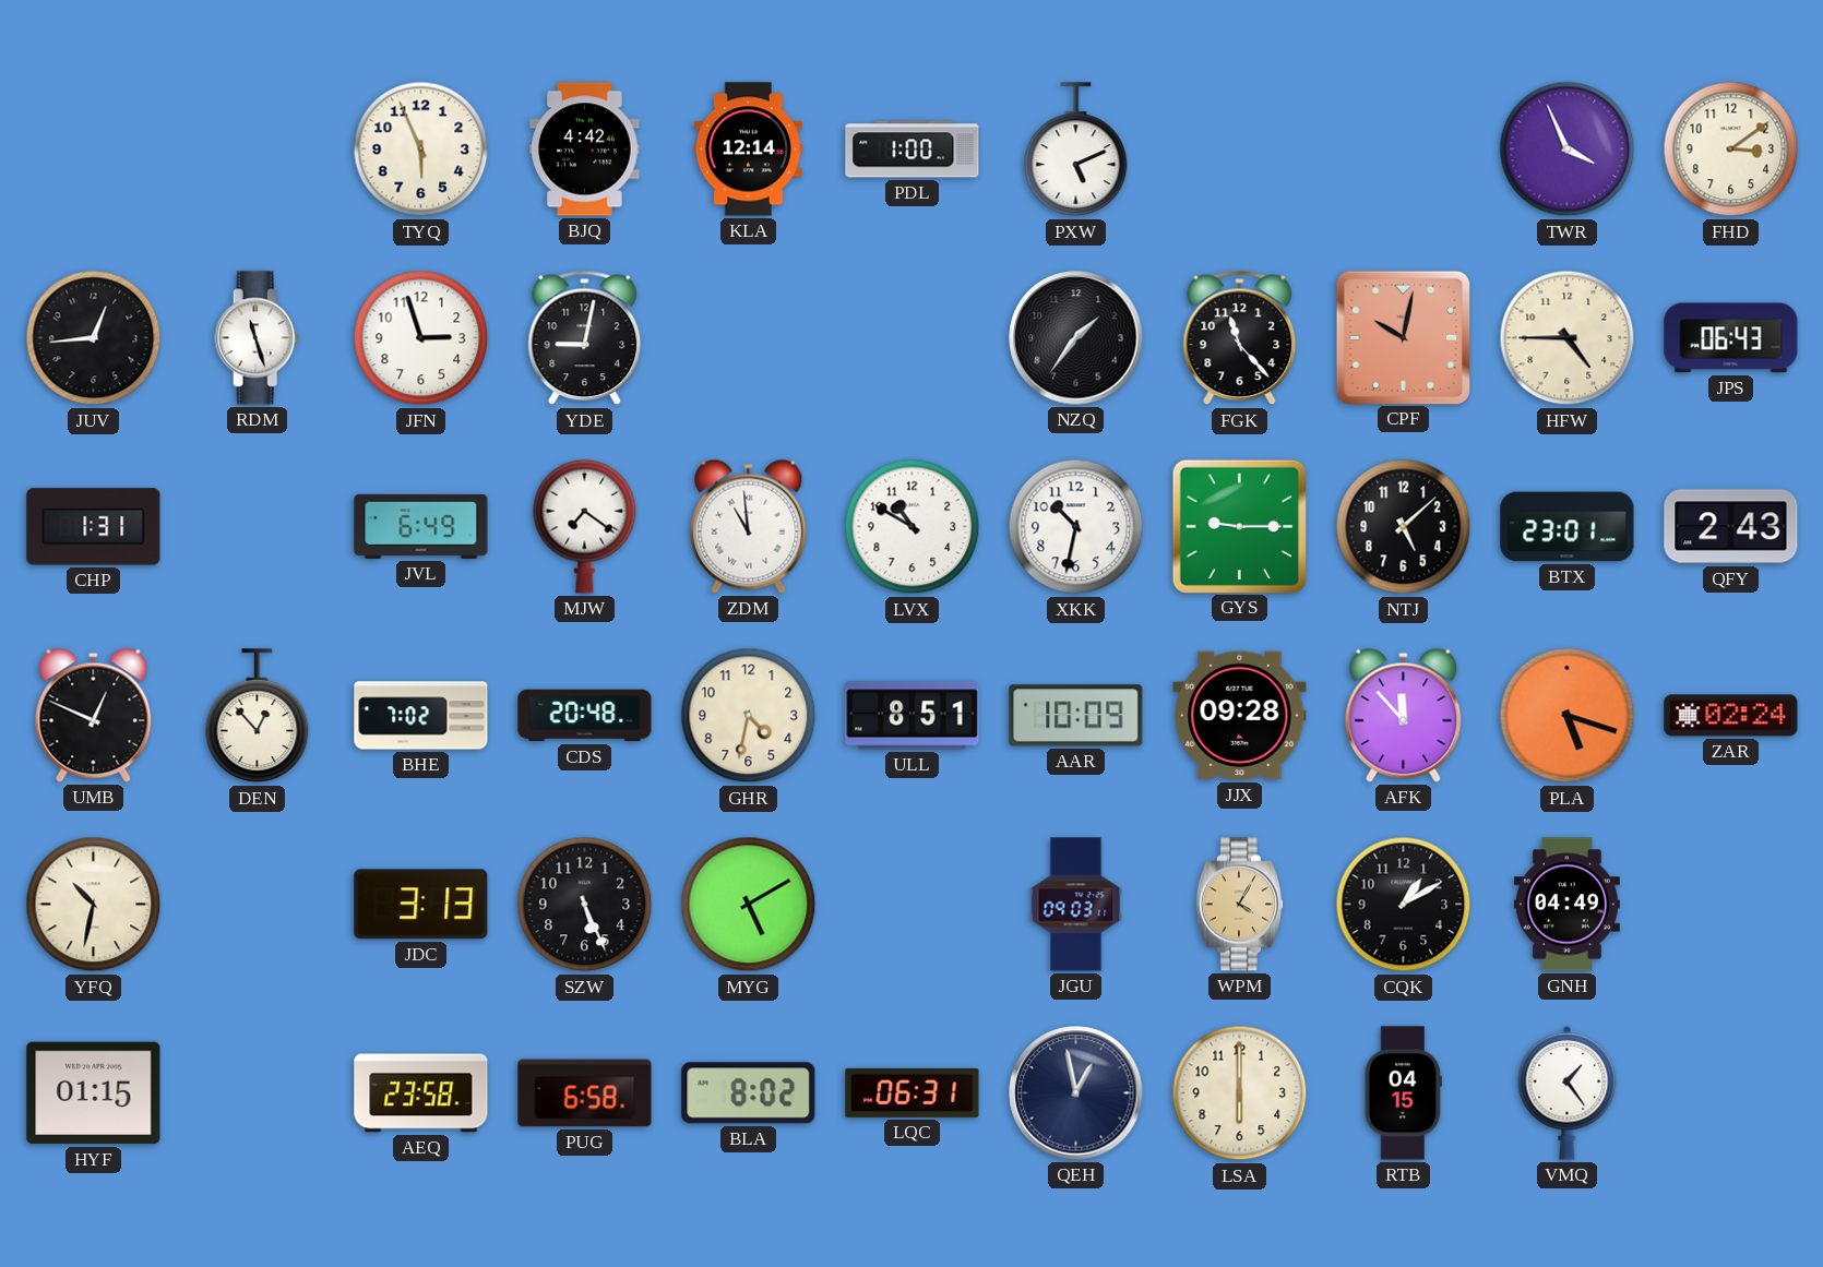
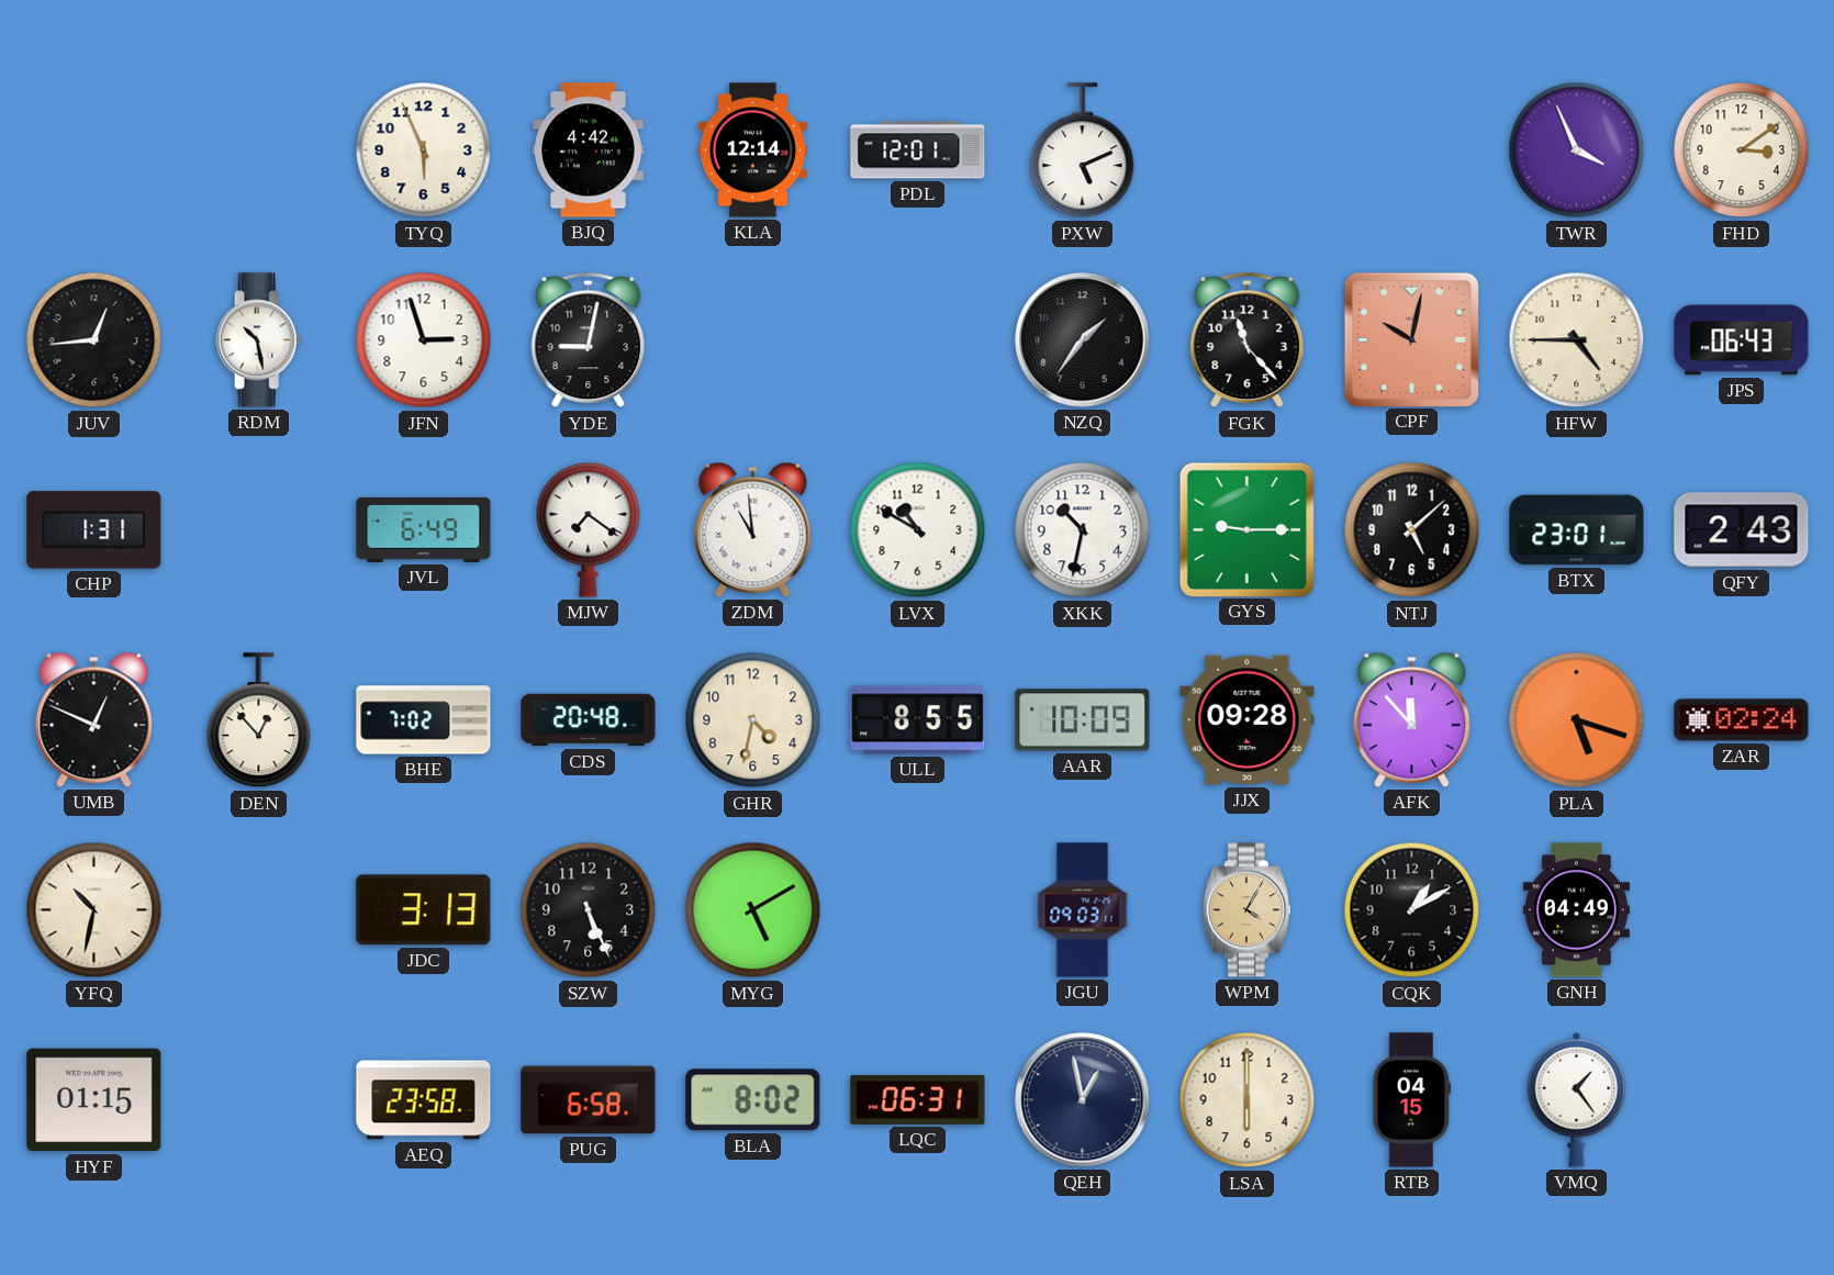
PDL: 1:00 -> 12:01
RDM: 11:27 -> 10:28
ULL: 8:51 -> 8:55
